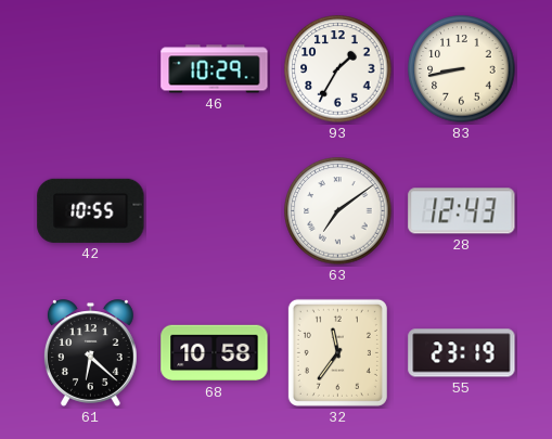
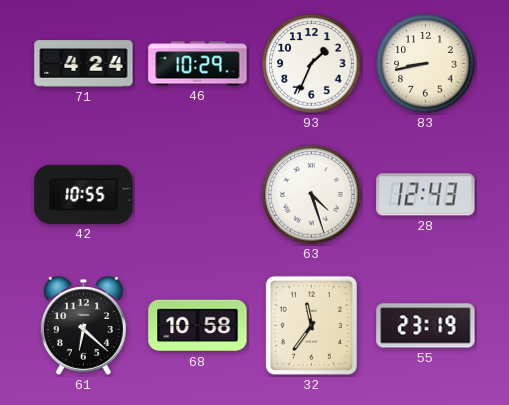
71: none -> 4:24
93: 1:35 -> 1:34
63: 7:09 -> 4:27
